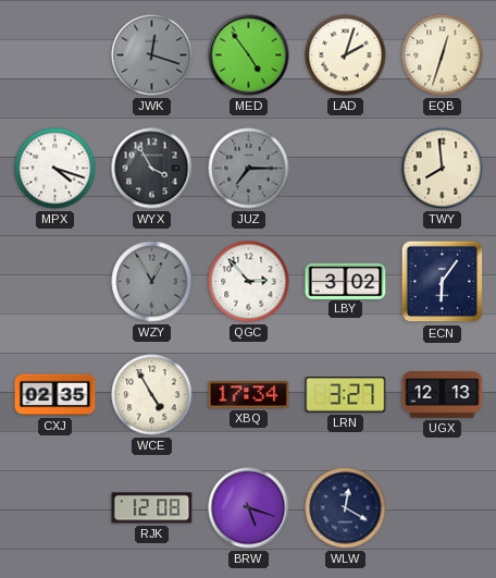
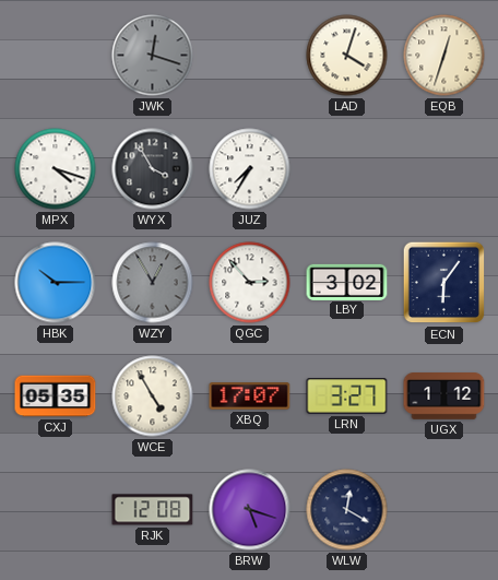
MED: 4:54 -> none
LAD: 2:03 -> 4:03
JUZ: 7:15 -> 7:35
JUZ dial: grey -> white
TWY: 7:59 -> none
HBK: none -> 10:15
CXJ: 02:35 -> 05:35
XBQ: 17:34 -> 17:07
UGX: 12:13 -> 1:12
